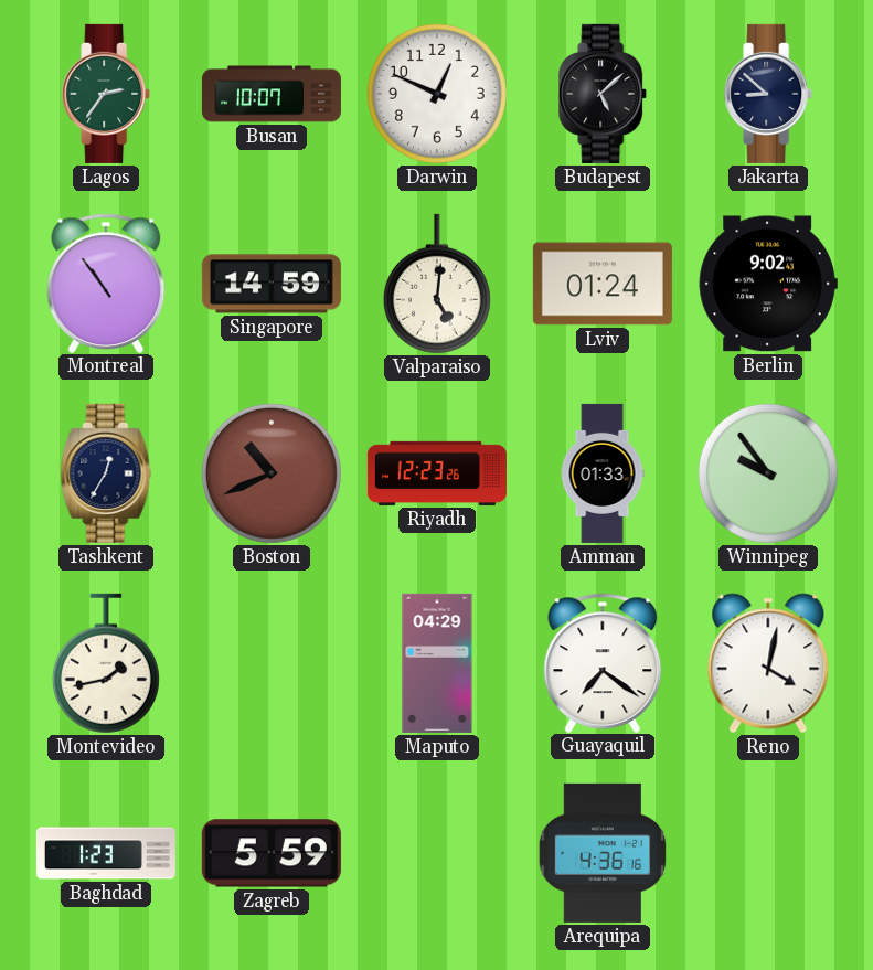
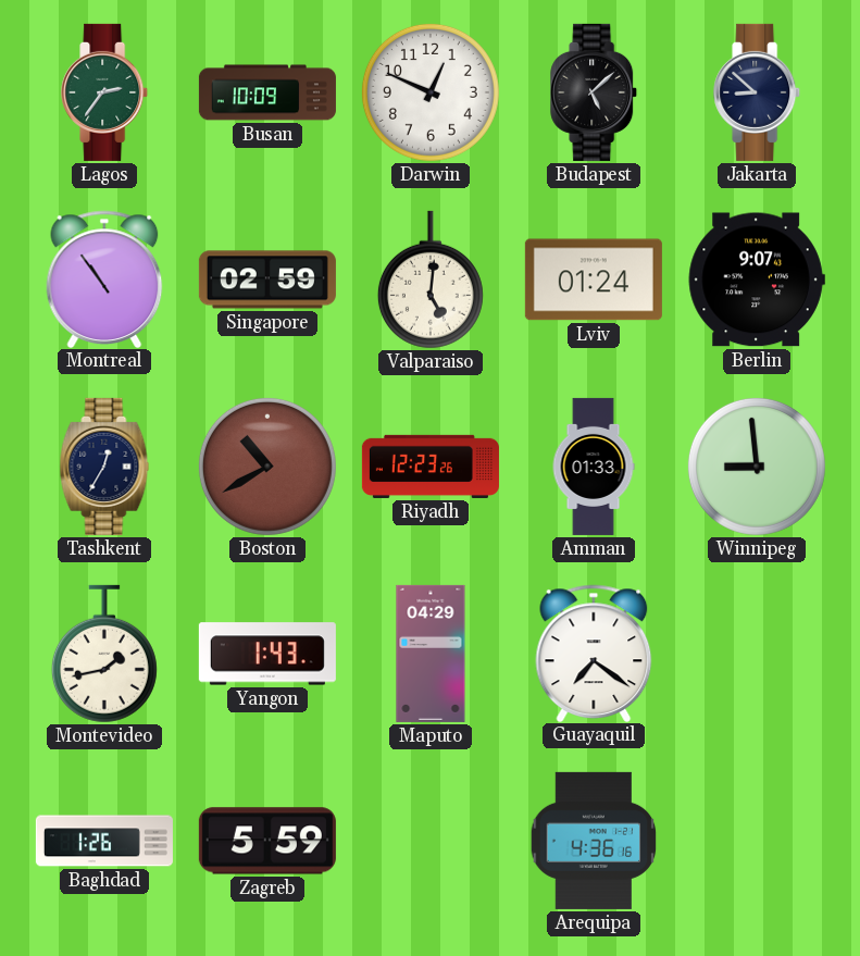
Busan: 10:07 -> 10:09
Singapore: 14:59 -> 02:59
Berlin: 9:02 -> 9:07
Boston: 10:41 -> 10:40
Winnipeg: 9:54 -> 8:59
Yangon: none -> 1:43
Reno: 4:02 -> none
Baghdad: 1:23 -> 1:26
